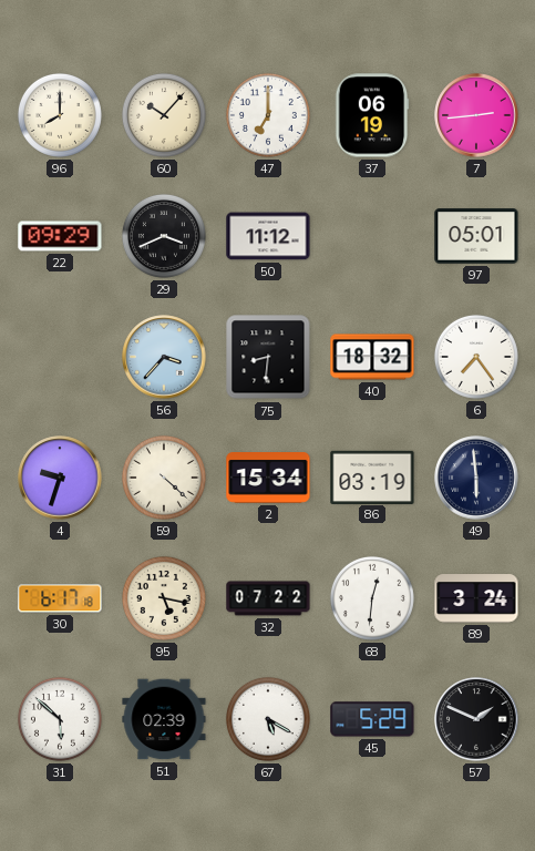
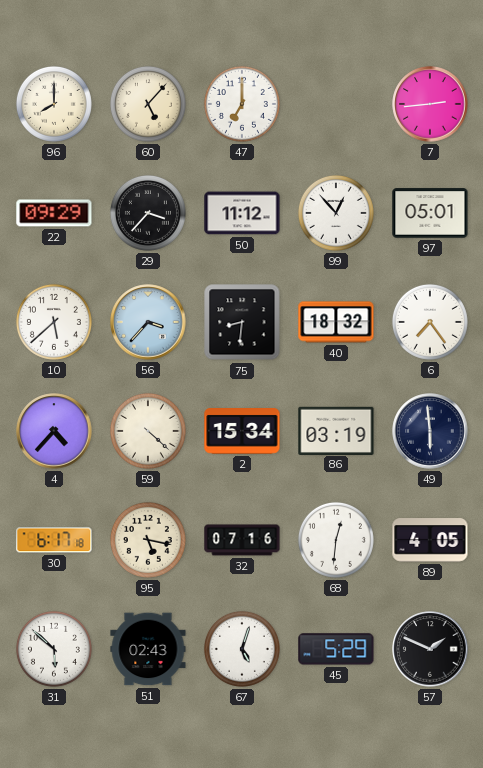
60: 10:07 -> 5:07
37: 06:19 -> none
29: 3:41 -> 3:37
99: none -> 12:53
10: none -> 5:38
4: 9:33 -> 4:37
32: 07:22 -> 07:16
89: 3:24 -> 4:05
51: 02:39 -> 02:43
67: 5:20 -> 5:03
